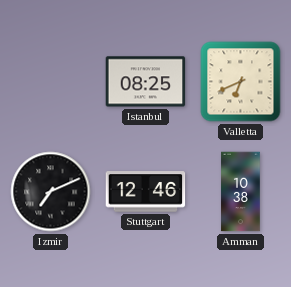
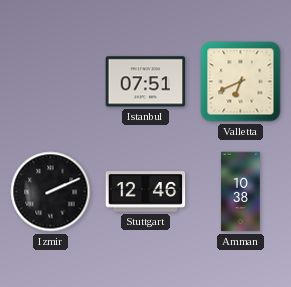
Istanbul: 08:25 -> 07:51
Izmir: 7:11 -> 2:11
